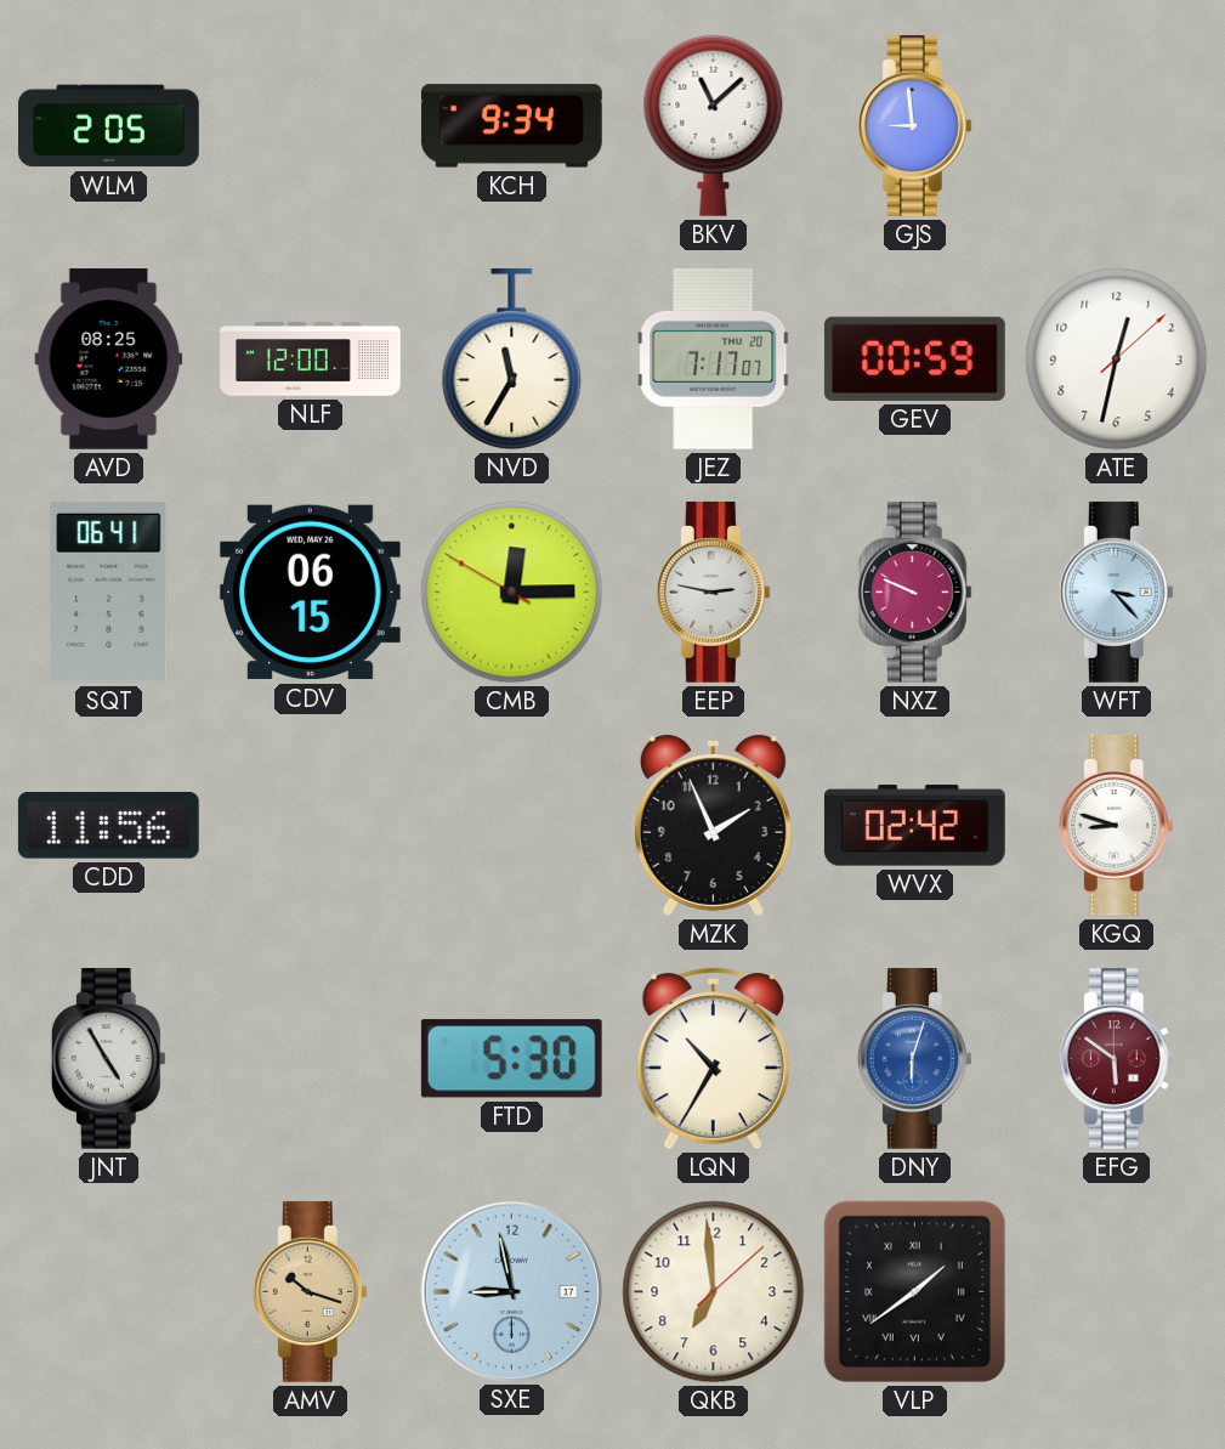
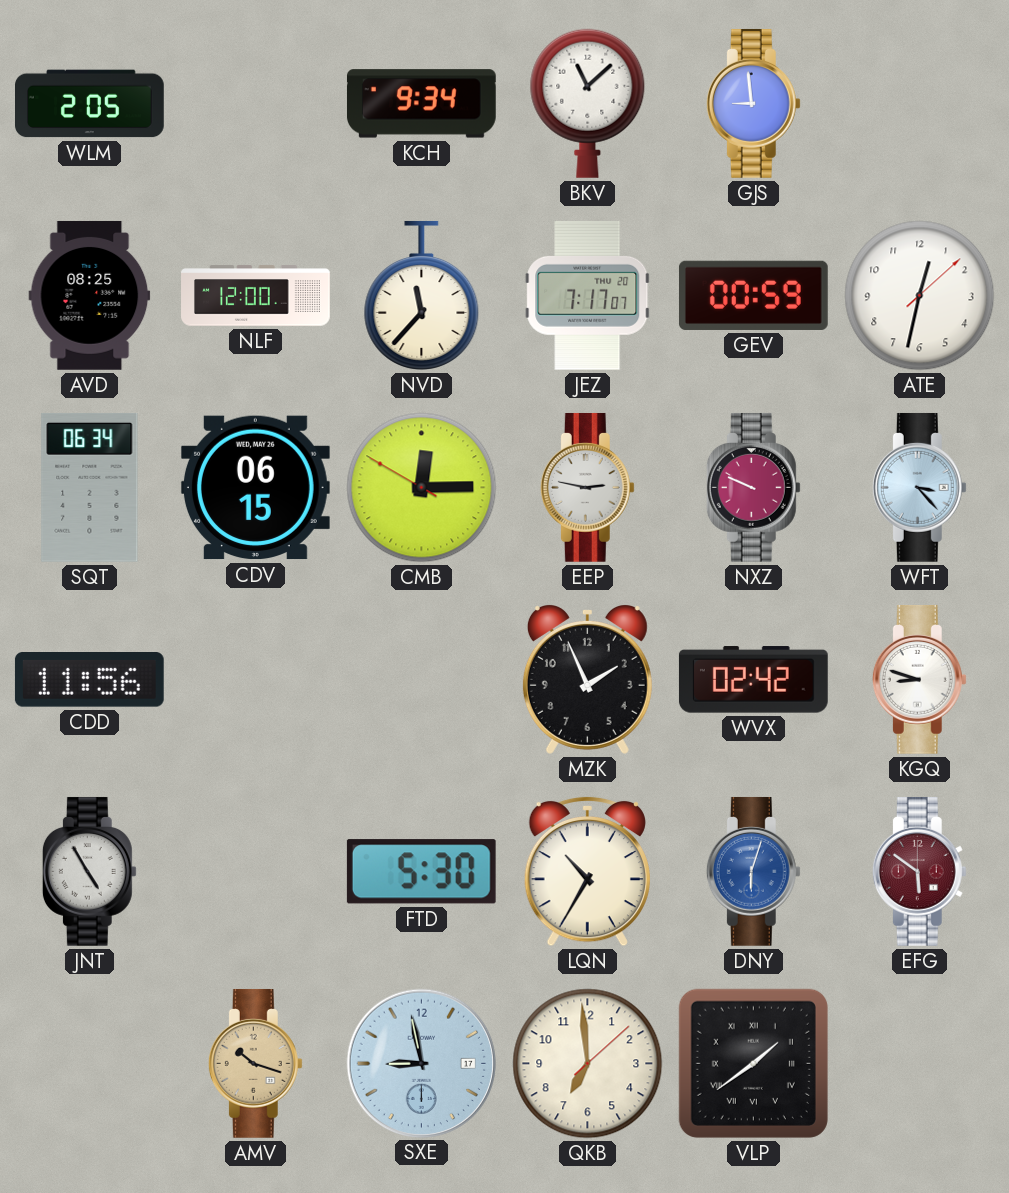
NVD: 11:35 -> 11:37
SQT: 06:41 -> 06:34
